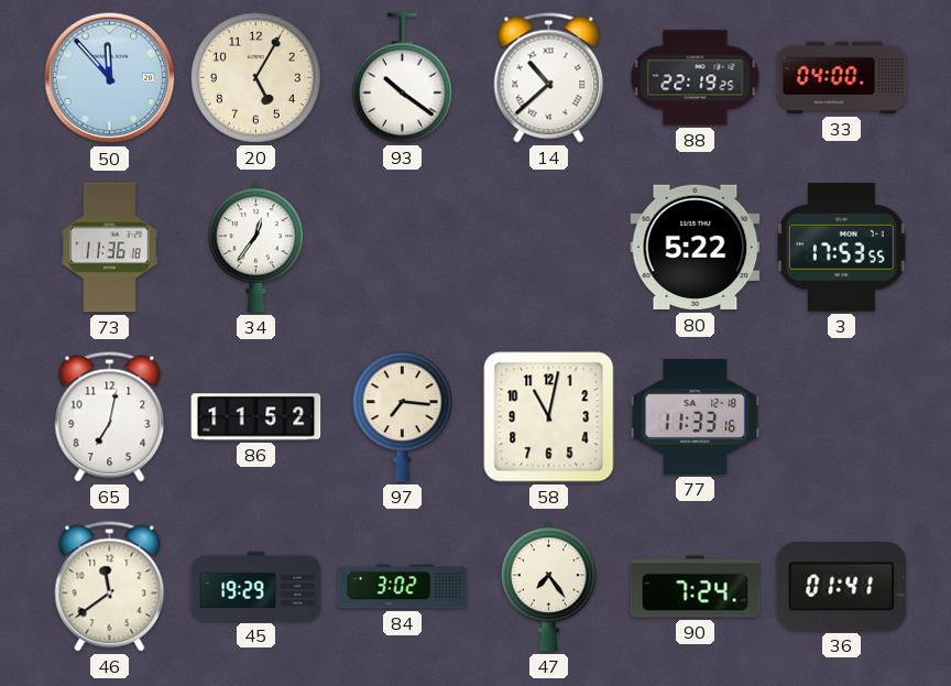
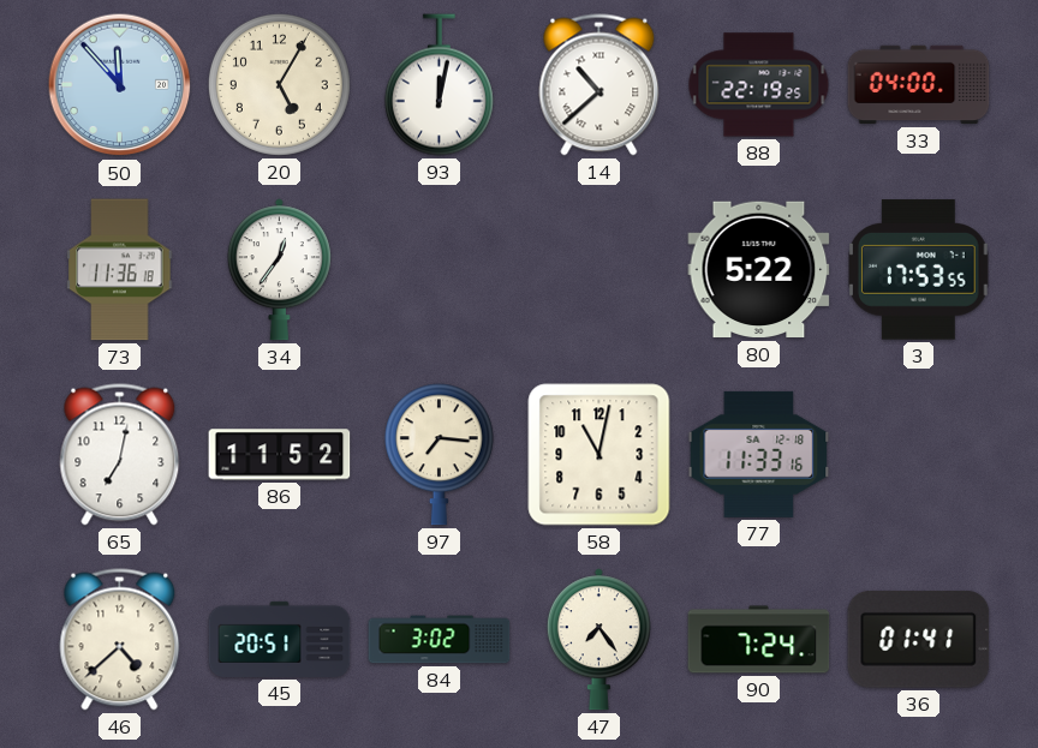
93: 10:21 -> 12:02
46: 11:39 -> 4:38
45: 19:29 -> 20:51
